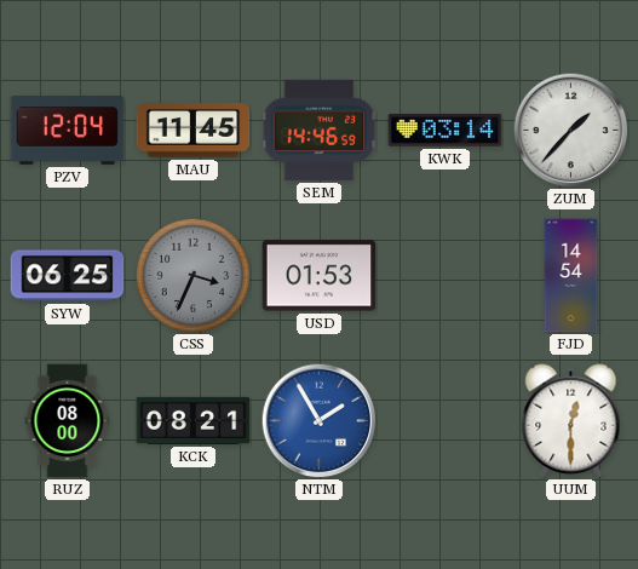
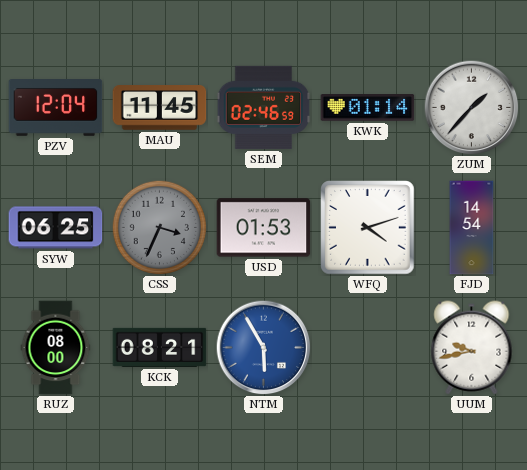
SEM: 14:46 -> 02:46
KWK: 03:14 -> 01:14
WFQ: none -> 4:12
NTM: 1:55 -> 5:55
UUM: 12:30 -> 9:43
